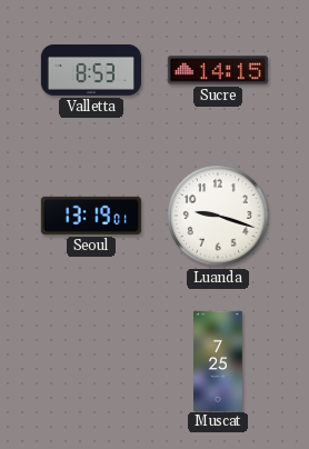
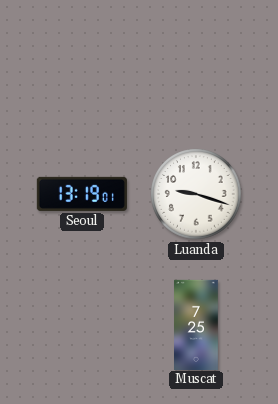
Valletta: 8:53 -> none
Sucre: 14:15 -> none
